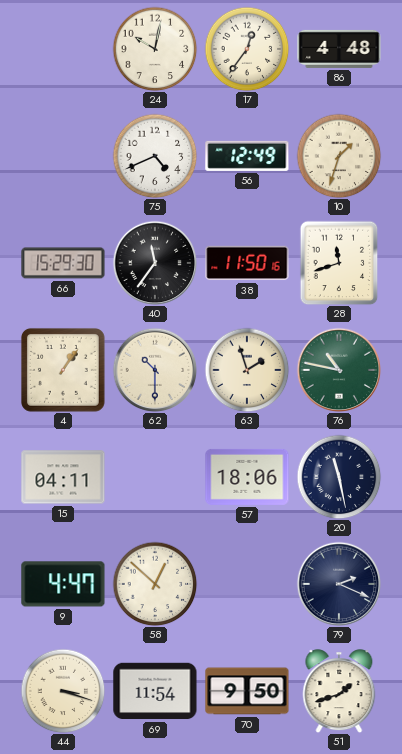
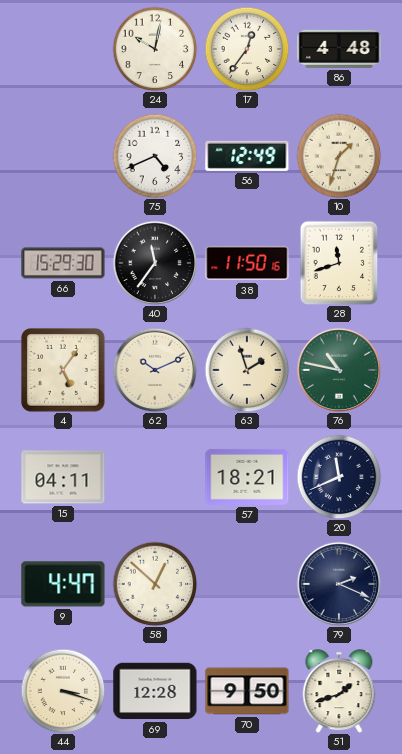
4: 1:06 -> 5:06
62: 10:30 -> 10:11
57: 18:06 -> 18:21
20: 11:28 -> 11:41
69: 11:54 -> 12:28
